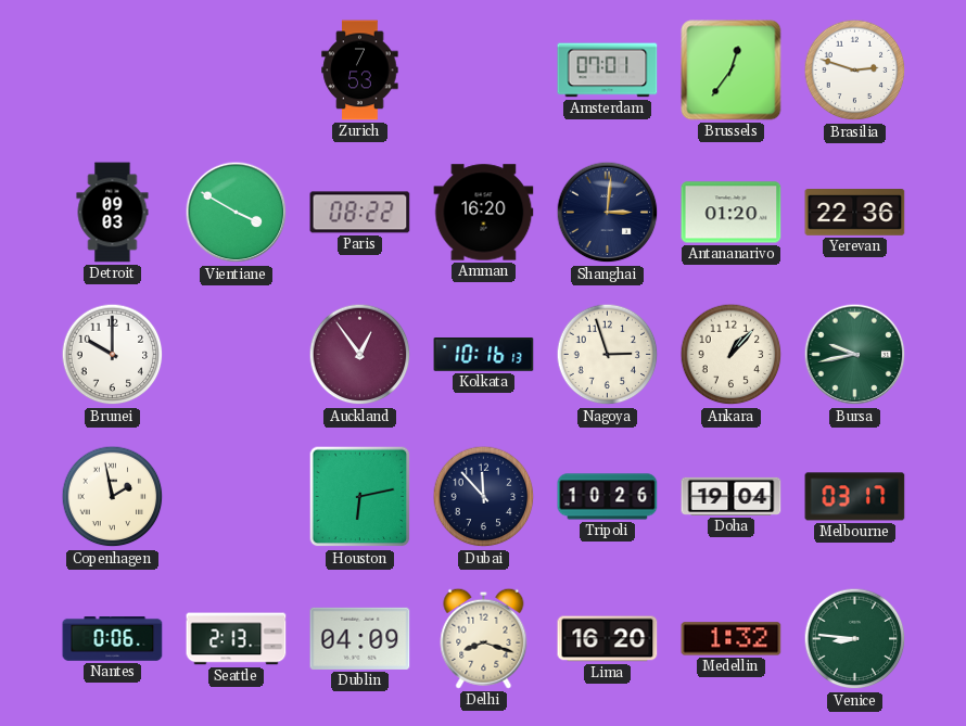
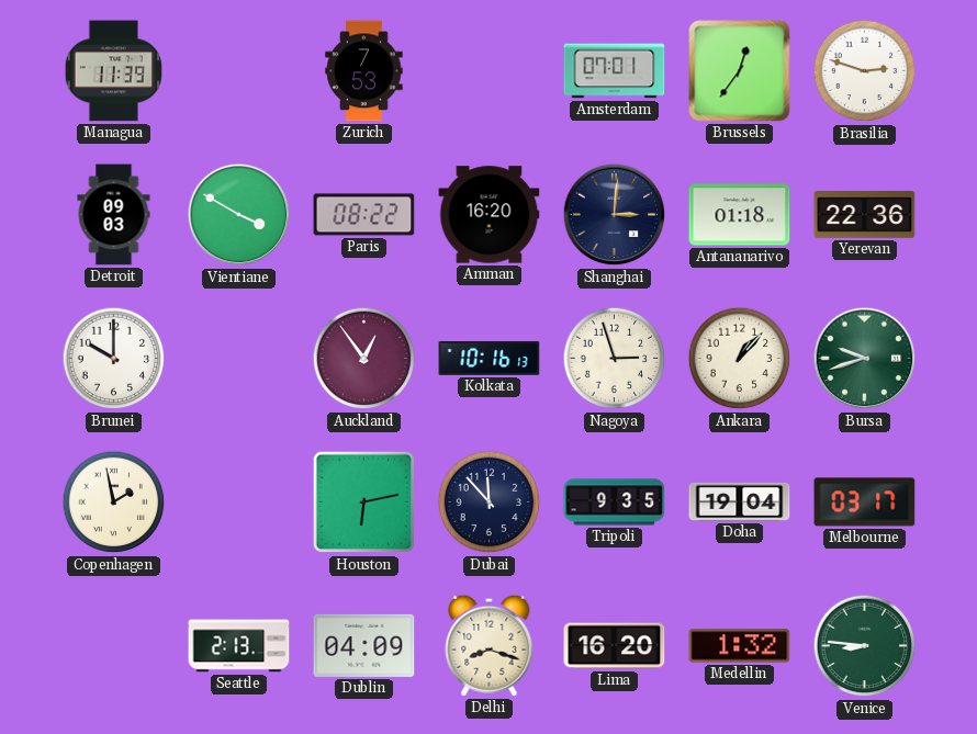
Managua: none -> 11:39
Antananarivo: 01:20 -> 01:18
Bursa: 9:43 -> 9:42
Tripoli: 10:26 -> 9:35
Nantes: 0:06 -> none
